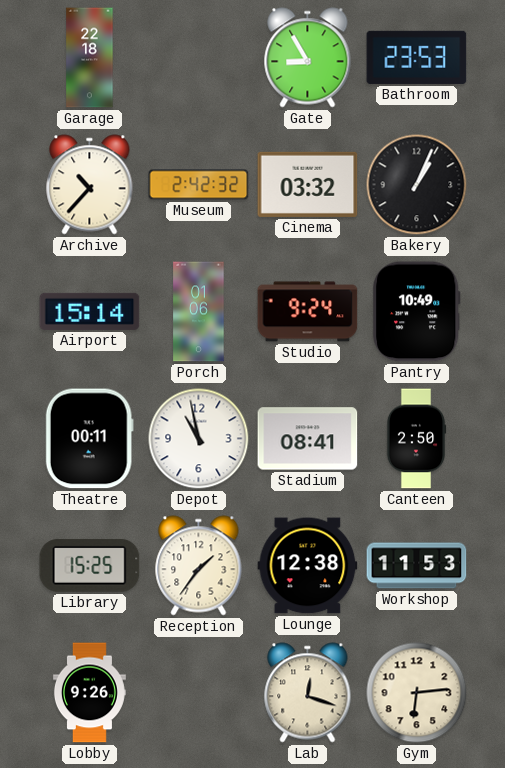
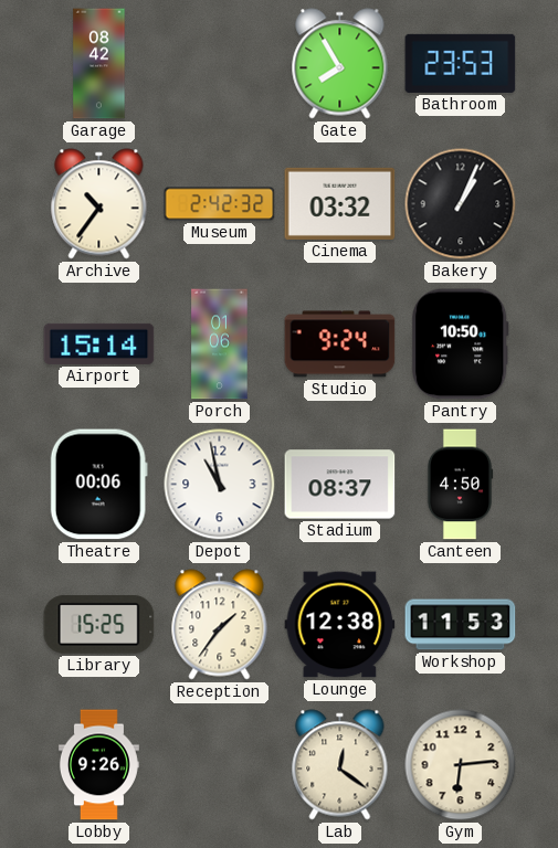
Garage: 22:18 -> 08:42
Gate: 8:55 -> 7:55
Archive: 10:37 -> 10:36
Pantry: 10:49 -> 10:50
Theatre: 00:11 -> 00:06
Stadium: 08:41 -> 08:37
Canteen: 2:50 -> 4:50
Lab: 12:18 -> 12:21
